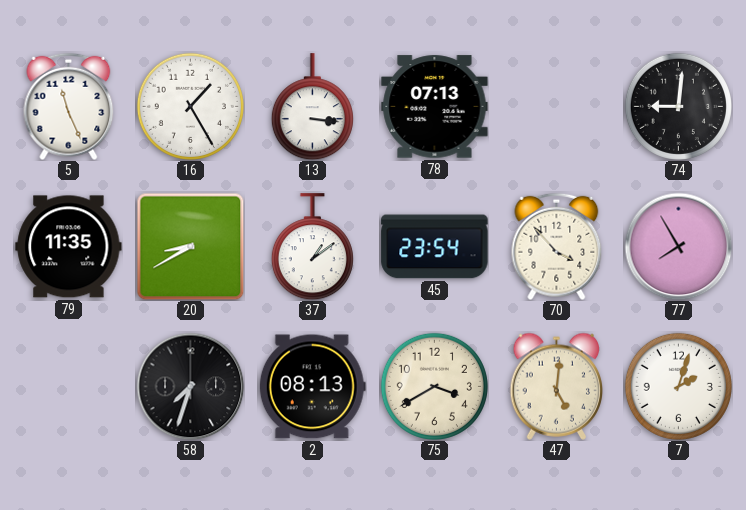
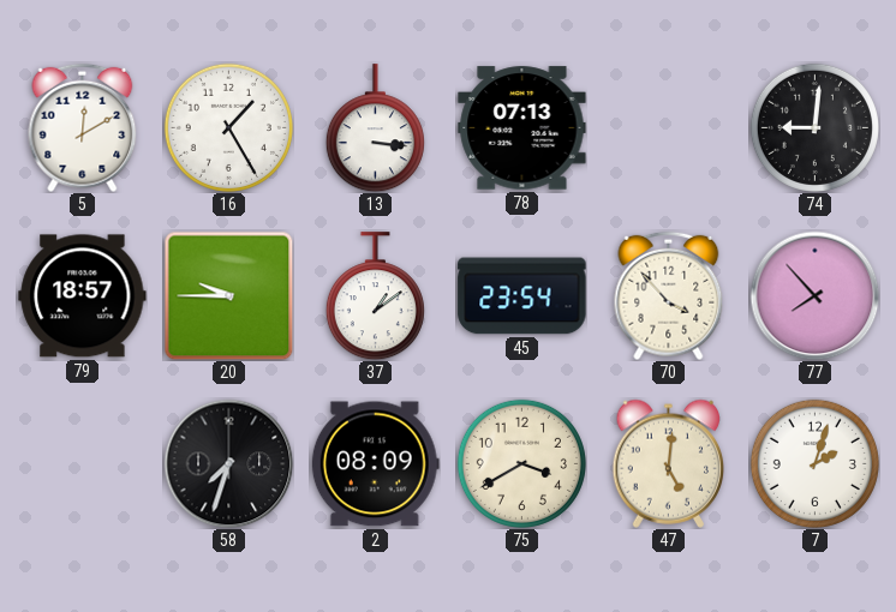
5: 11:26 -> 12:10
79: 11:35 -> 18:57
20: 8:40 -> 9:45
77: 7:55 -> 7:53
2: 08:13 -> 08:09
